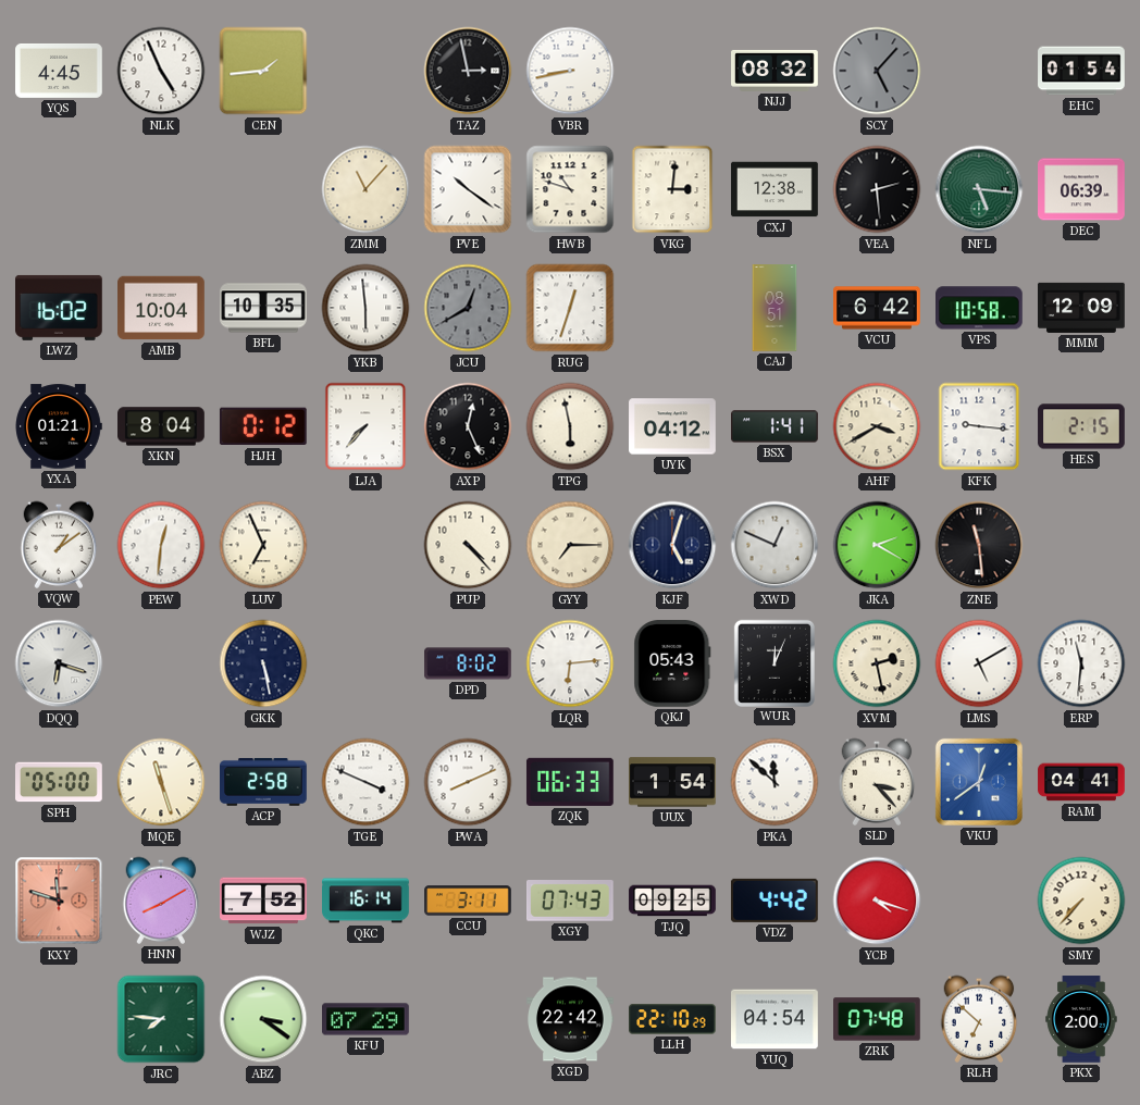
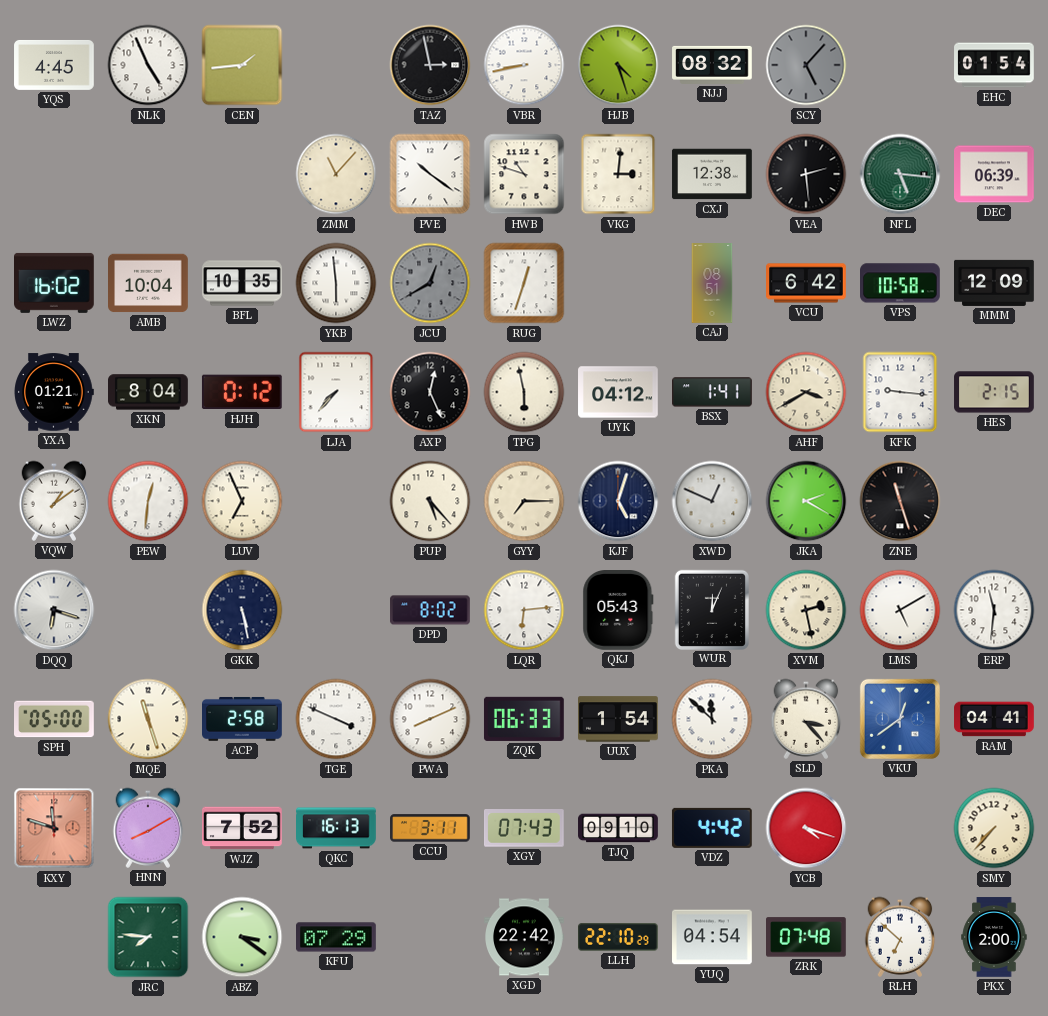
HJB: none -> 4:27
PUP: 4:23 -> 5:23
ZNE: 11:29 -> 11:27
QKC: 16:14 -> 16:13
TJQ: 09:25 -> 09:10
